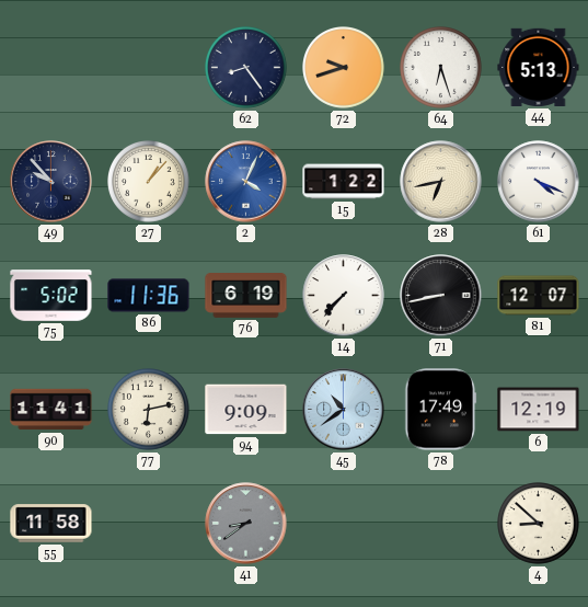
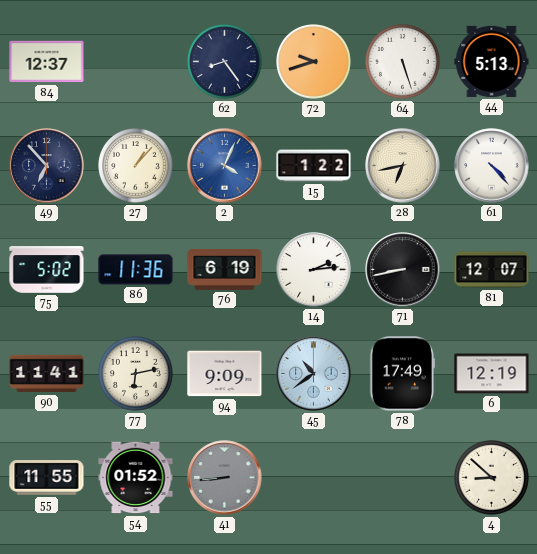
84: none -> 12:37
64: 6:27 -> 5:27
49: 9:53 -> 6:53
61: 4:19 -> 4:23
14: 7:37 -> 2:14
55: 11:58 -> 11:55
54: none -> 01:52
41: 8:39 -> 8:44
